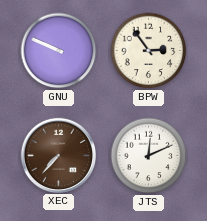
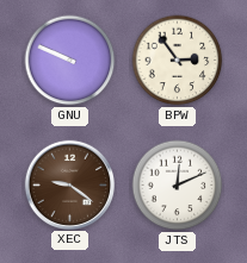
XEC: 7:37 -> 9:21
